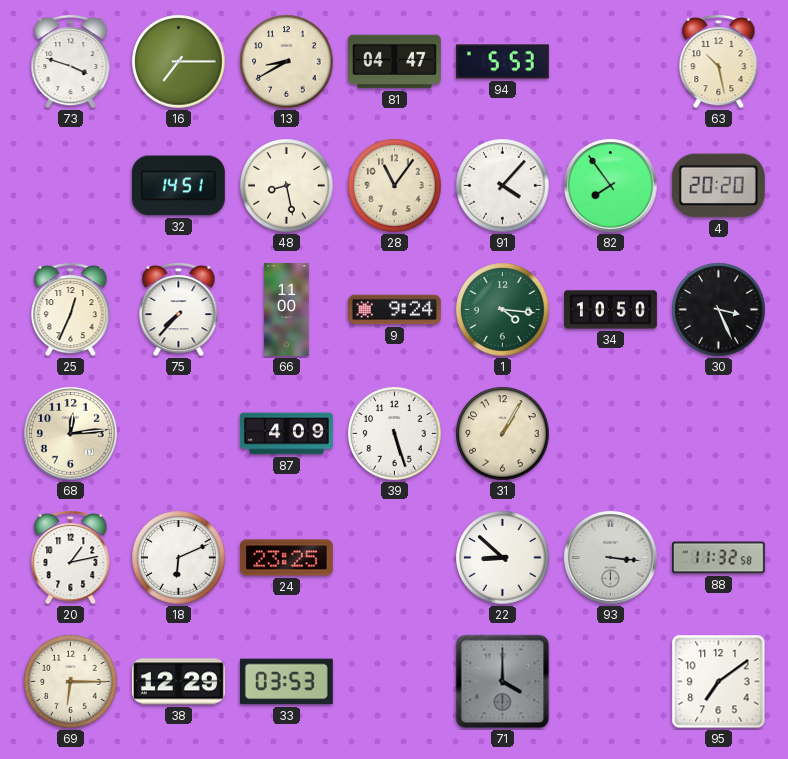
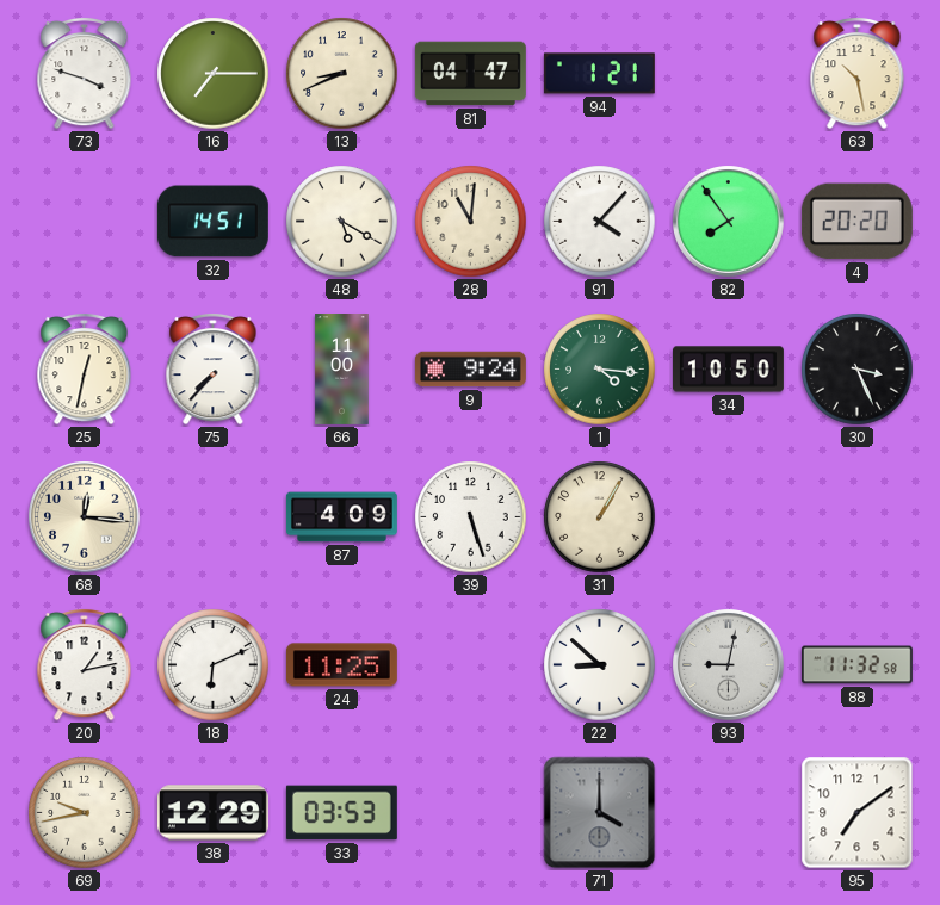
13: 8:40 -> 8:41
94: 5:53 -> 1:21
48: 8:28 -> 5:20
28: 11:06 -> 11:01
25: 12:34 -> 12:32
68: 12:14 -> 12:16
24: 23:25 -> 11:25
93: 3:16 -> 9:02
69: 6:15 -> 9:43
